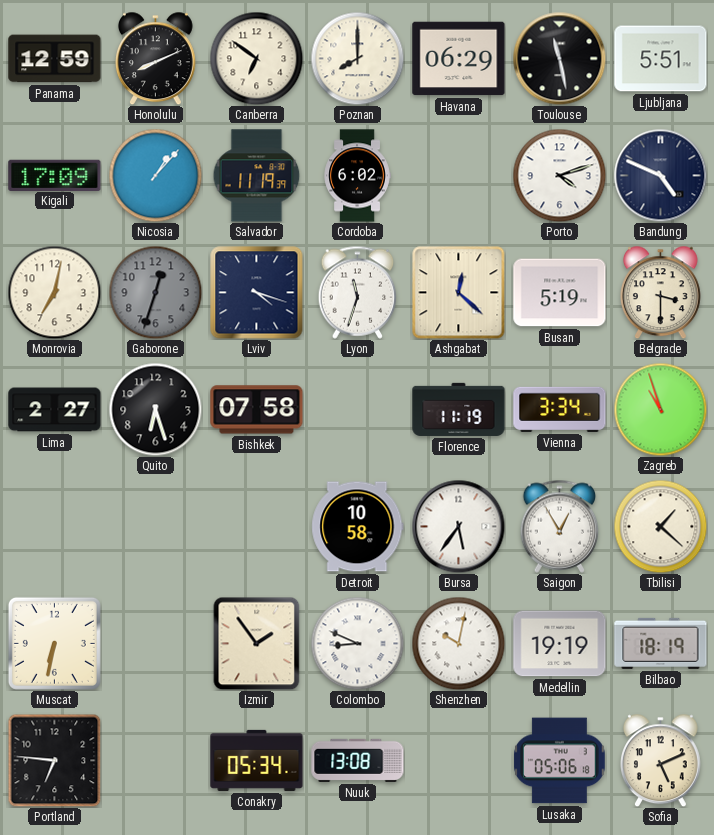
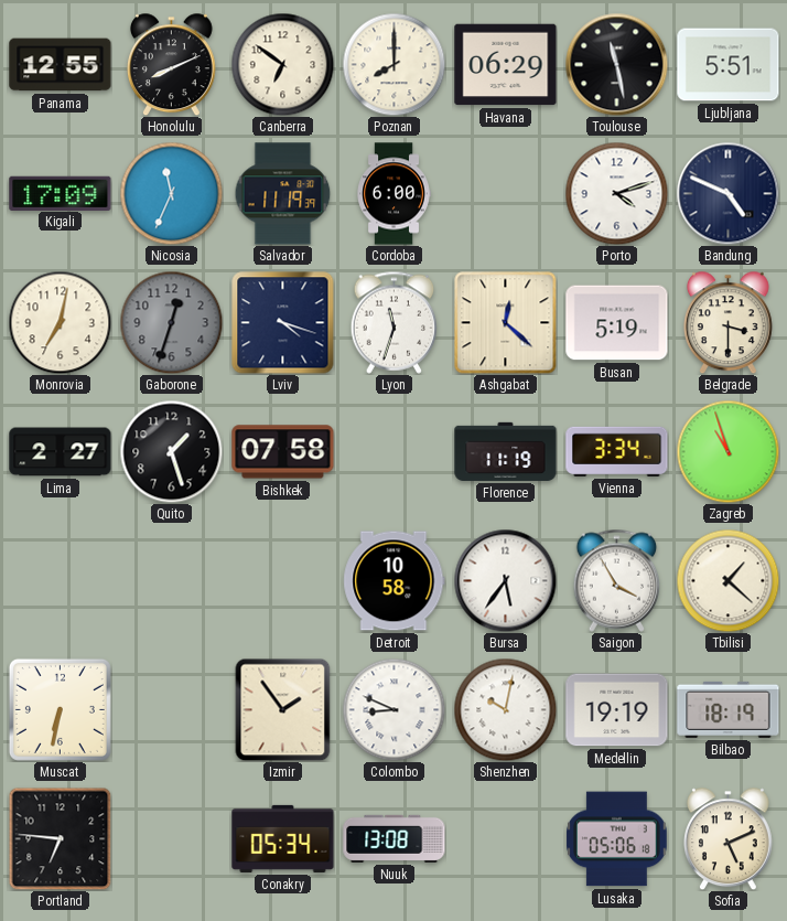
Panama: 12:59 -> 12:55
Nicosia: 1:07 -> 11:34
Cordoba: 6:02 -> 6:00
Quito: 6:27 -> 1:27
Saigon: 12:55 -> 3:55
